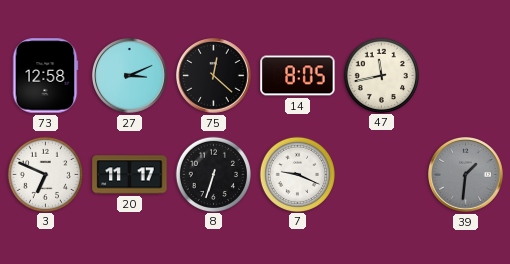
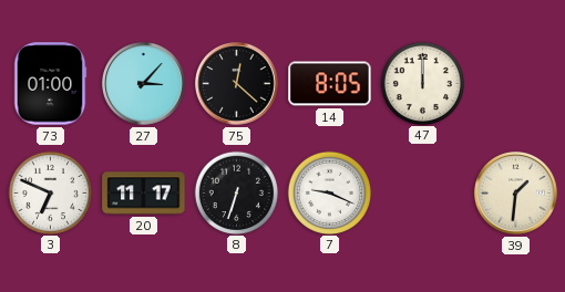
73: 12:58 -> 01:00
27: 3:11 -> 3:07
47: 11:43 -> 12:00
39 dial: grey -> cream
